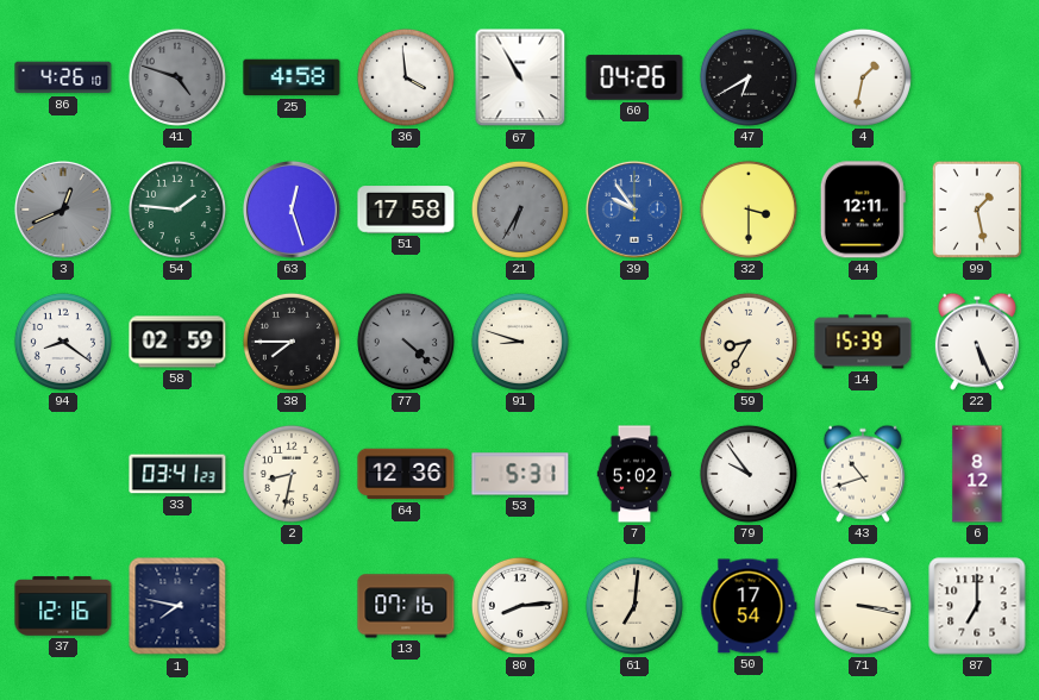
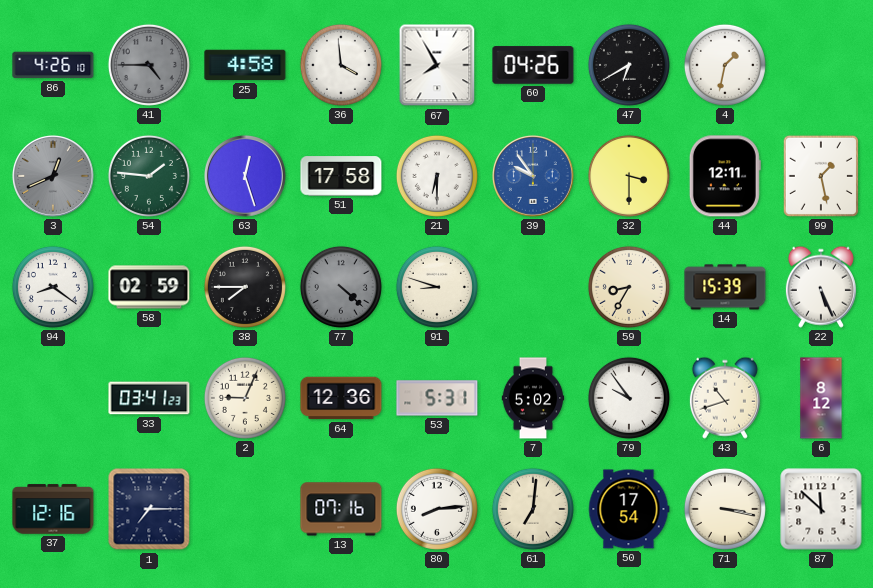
41: 4:48 -> 4:45
67: 10:55 -> 7:55
21: 6:35 -> 6:30
21 dial: grey -> white
2: 8:32 -> 9:04
1: 7:47 -> 7:15
87: 7:00 -> 11:52
